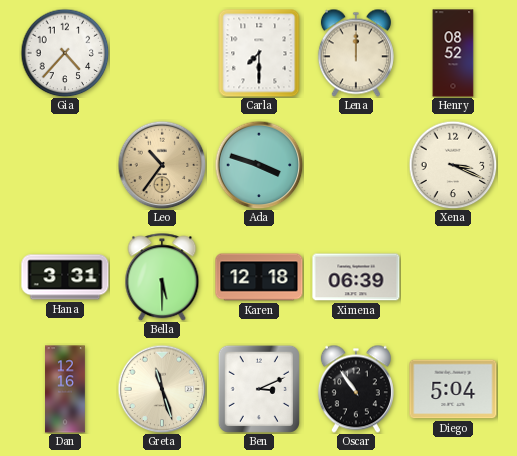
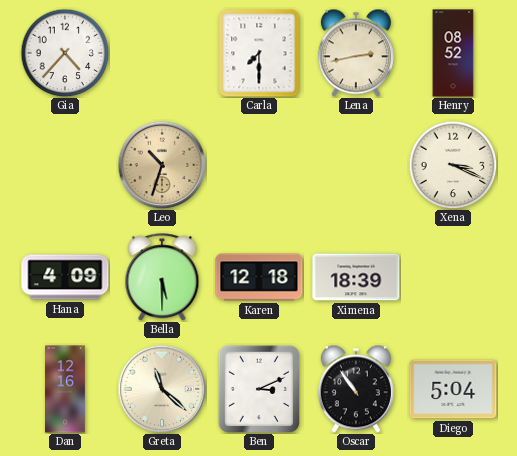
Lena: 12:00 -> 2:43
Leo: 10:36 -> 10:33
Ada: 3:48 -> none
Hana: 3:31 -> 4:09
Ximena: 06:39 -> 18:39
Greta: 11:27 -> 11:22
